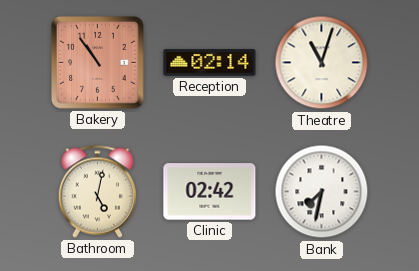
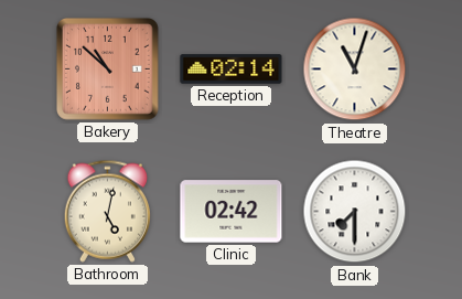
Bakery: 10:54 -> 10:52
Bank: 7:32 -> 7:30
